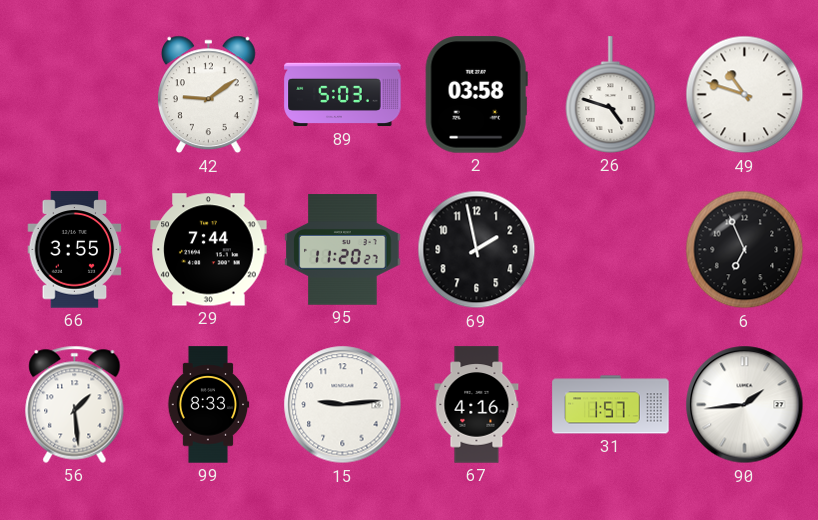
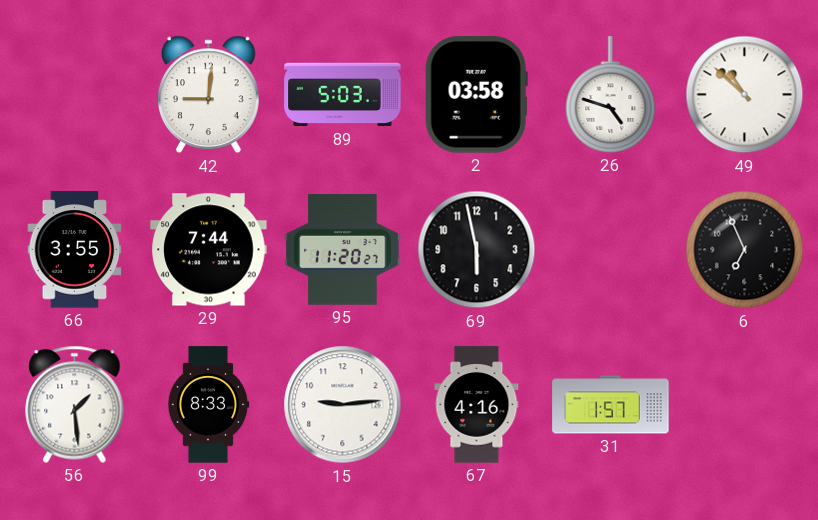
42: 9:09 -> 9:01
49: 10:48 -> 10:52
69: 1:58 -> 5:58
90: 1:44 -> none
